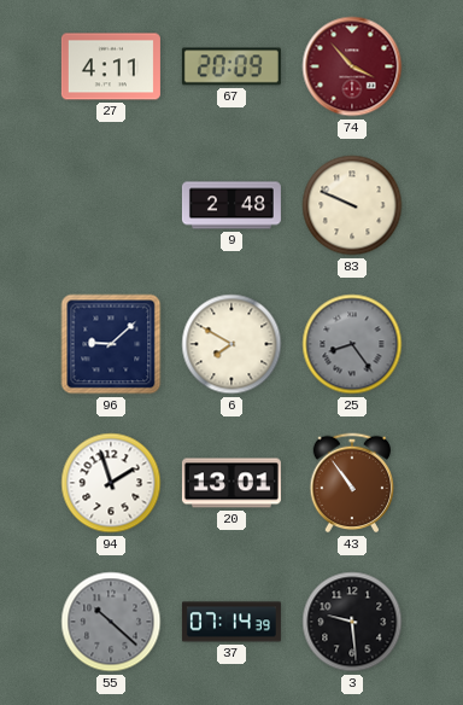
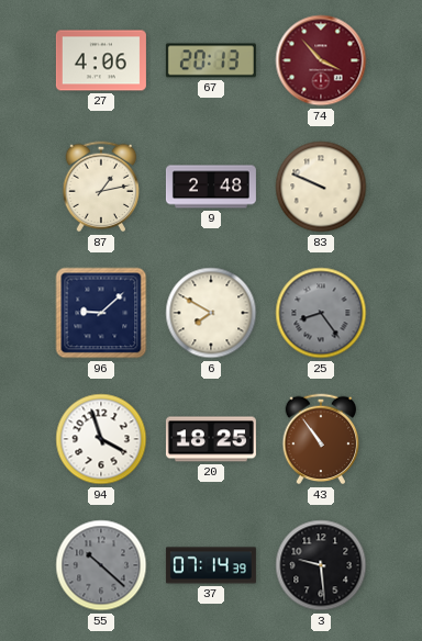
27: 4:11 -> 4:06
67: 20:09 -> 20:13
87: none -> 1:13
94: 1:57 -> 3:57
20: 13:01 -> 18:25
